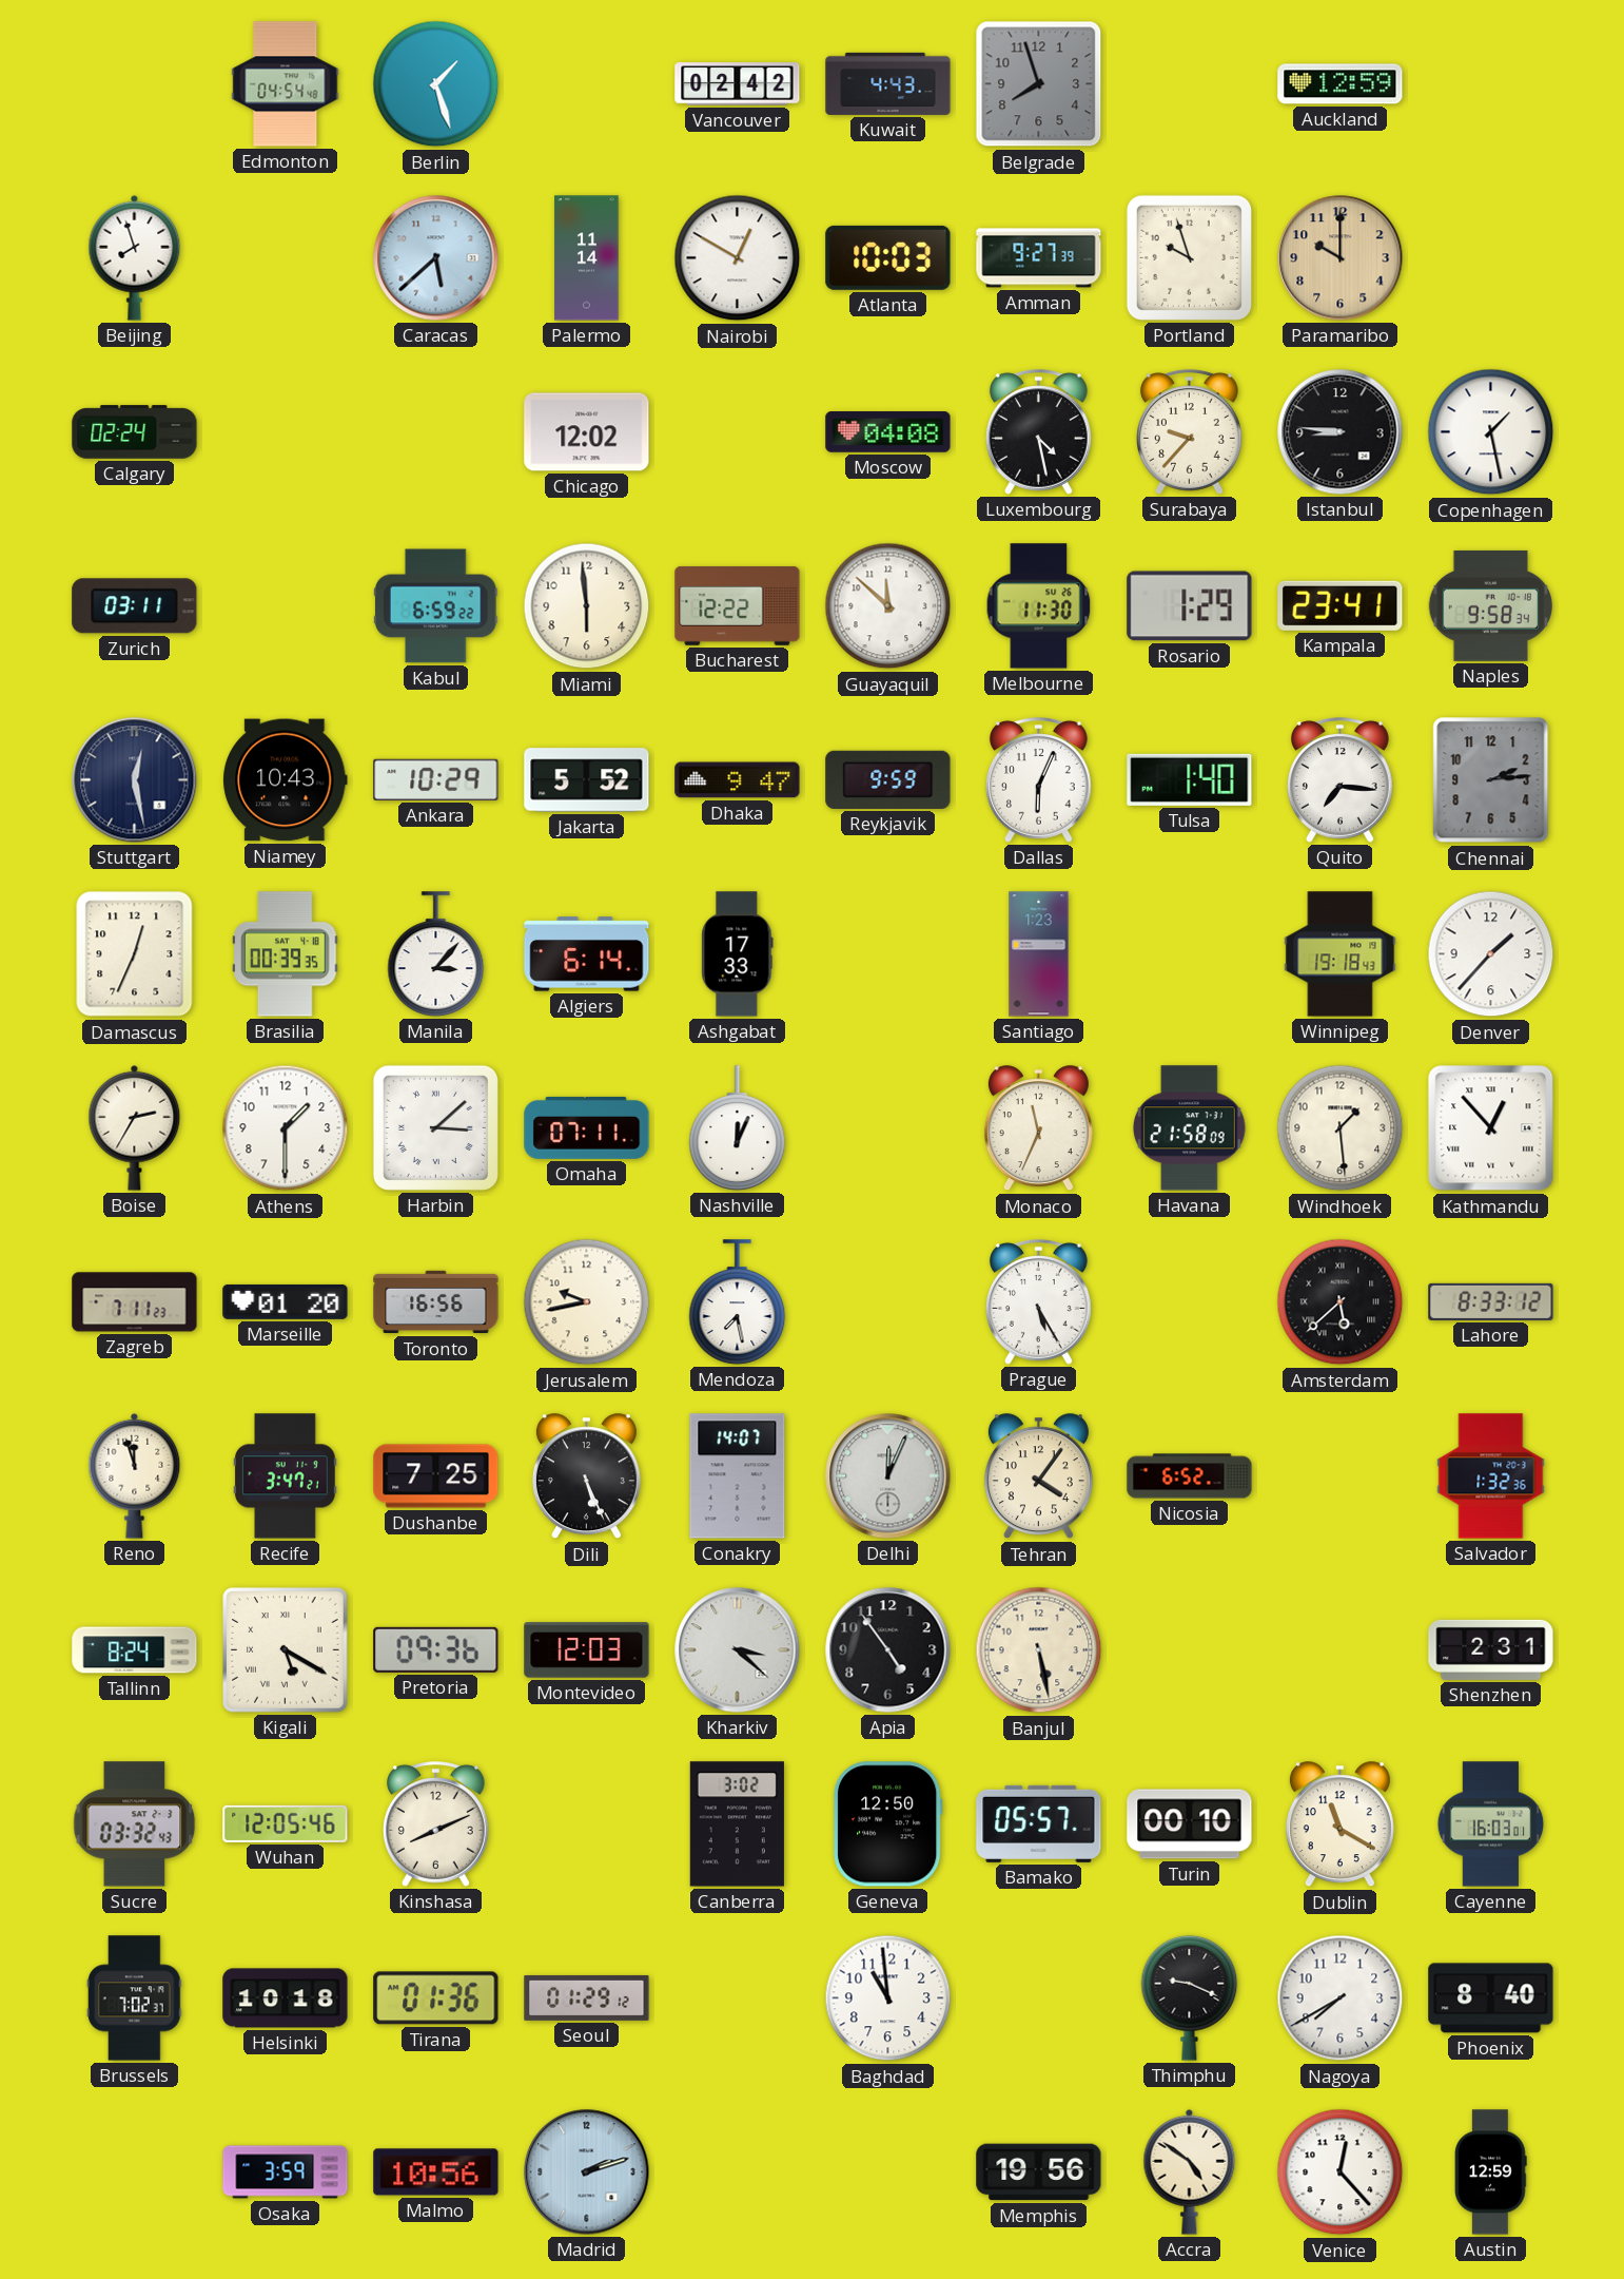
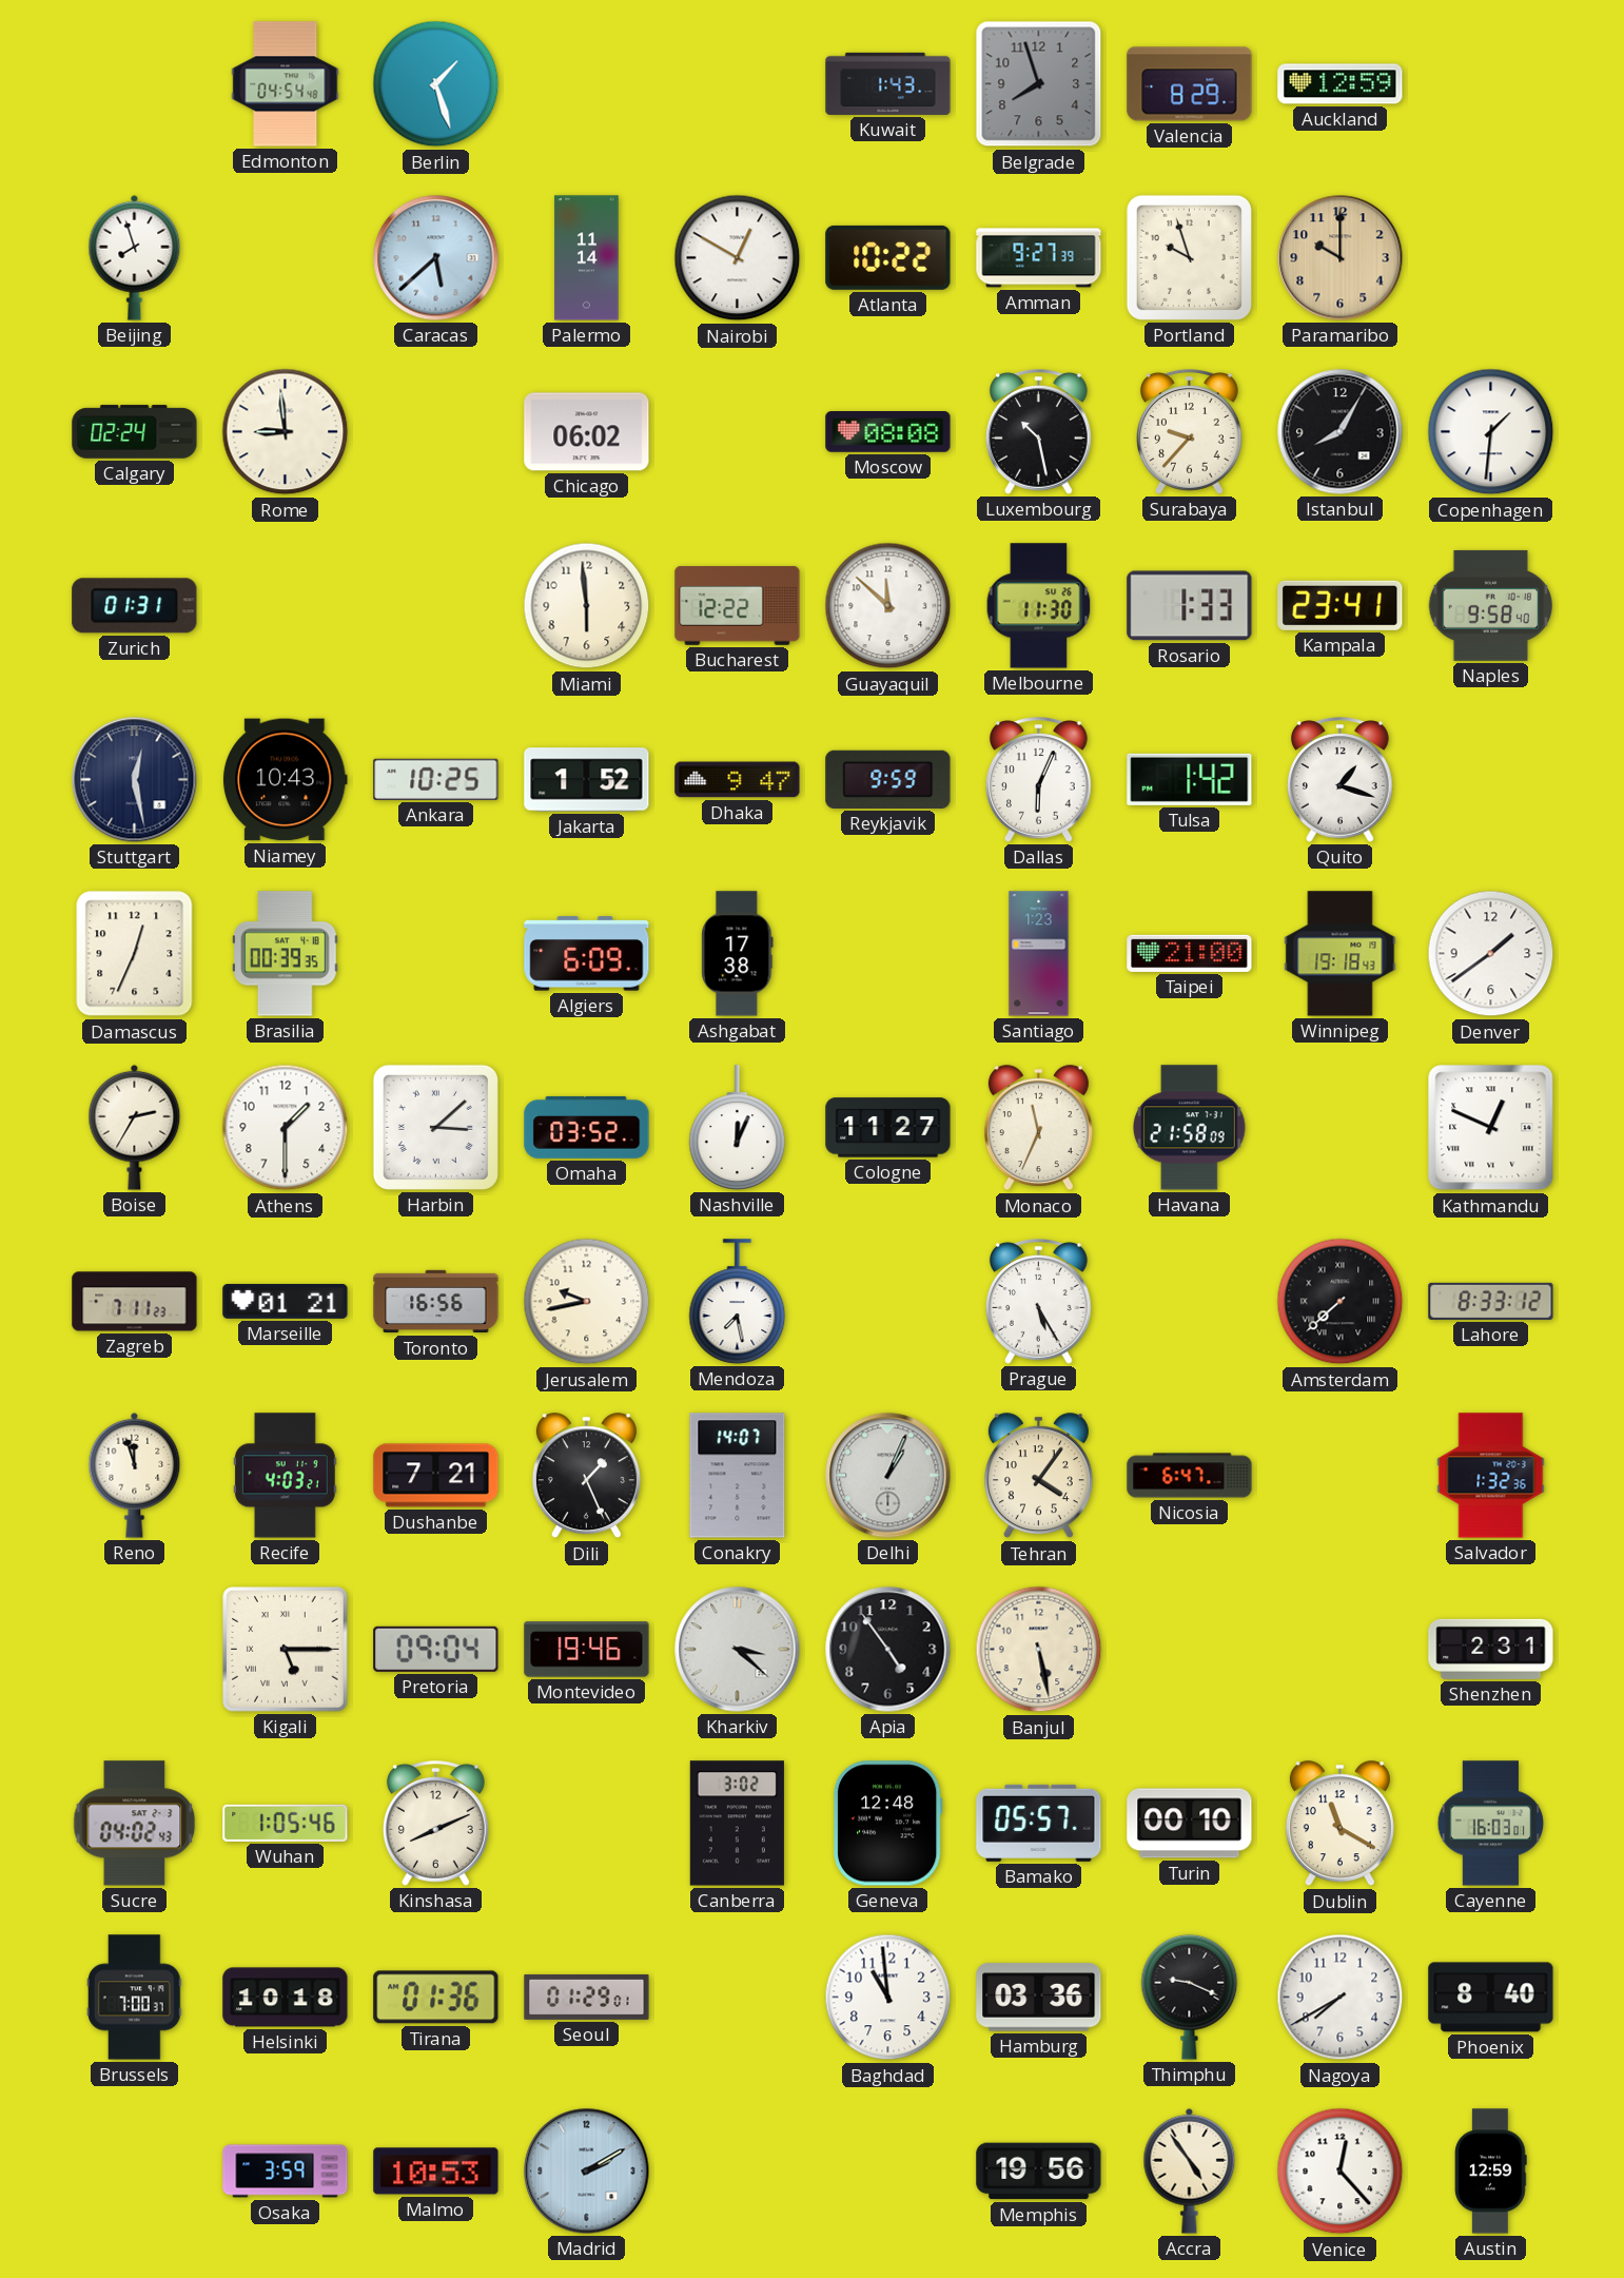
Vancouver: 02:42 -> none
Kuwait: 4:43 -> 1:43
Valencia: none -> 8:29
Atlanta: 10:03 -> 10:22
Rome: none -> 8:59
Chicago: 12:02 -> 06:02
Moscow: 04:08 -> 08:08
Luxembourg: 4:28 -> 10:28
Istanbul: 8:46 -> 8:05
Copenhagen: 1:28 -> 1:31
Zurich: 03:11 -> 01:31
Kabul: 6:59 -> none
Rosario: 1:29 -> 1:33
Naples: 9:58:34 -> 9:58:40
Ankara: 10:29 -> 10:25
Jakarta: 5:52 -> 1:52
Tulsa: 1:40 -> 1:42
Quito: 7:16 -> 1:18
Chennai: 2:14 -> none
Manila: 3:07 -> none
Algiers: 6:14 -> 6:09
Ashgabat: 17:33 -> 17:38
Taipei: none -> 21:00
Denver: 1:37 -> 1:39
Omaha: 07:11 -> 03:52
Cologne: none -> 11:27
Windhoek: 1:29 -> none
Kathmandu: 12:53 -> 12:49
Marseille: 01:20 -> 01:21
Amsterdam: 5:38 -> 7:38
Recife: 3:47 -> 4:03
Dushanbe: 7:25 -> 7:21
Dili: 5:26 -> 1:26
Delhi: 12:04 -> 1:04
Nicosia: 6:52 -> 6:47
Tallinn: 8:24 -> none
Kigali: 5:20 -> 5:15
Pretoria: 09:36 -> 09:04
Montevideo: 12:03 -> 19:46
Sucre: 03:32 -> 04:02
Wuhan: 12:05 -> 1:05
Geneva: 12:50 -> 12:48
Brussels: 7:02 -> 7:00
Seoul: 01:29:12 -> 01:29:01
Hamburg: none -> 03:36
Malmo: 10:56 -> 10:53
Madrid: 2:12 -> 2:10
Accra: 4:51 -> 4:54
